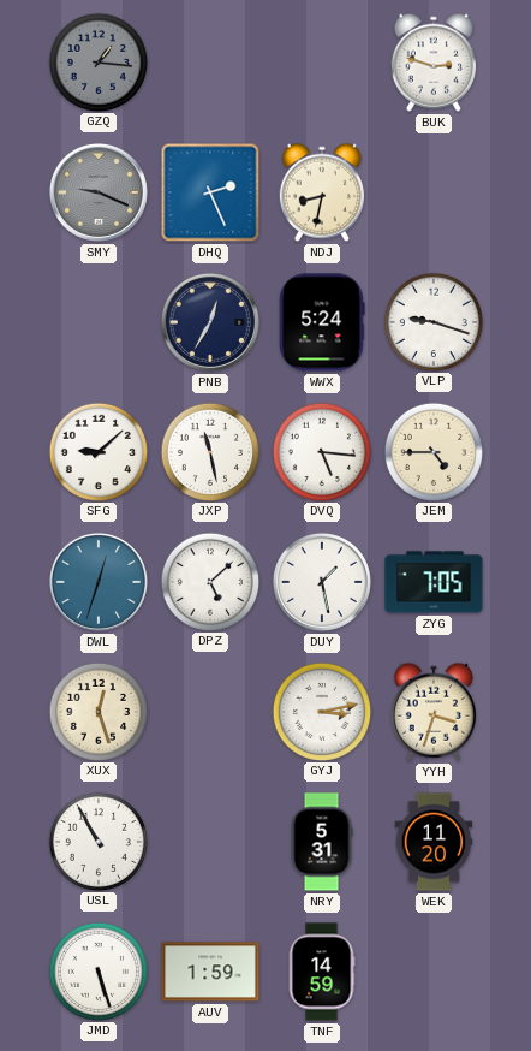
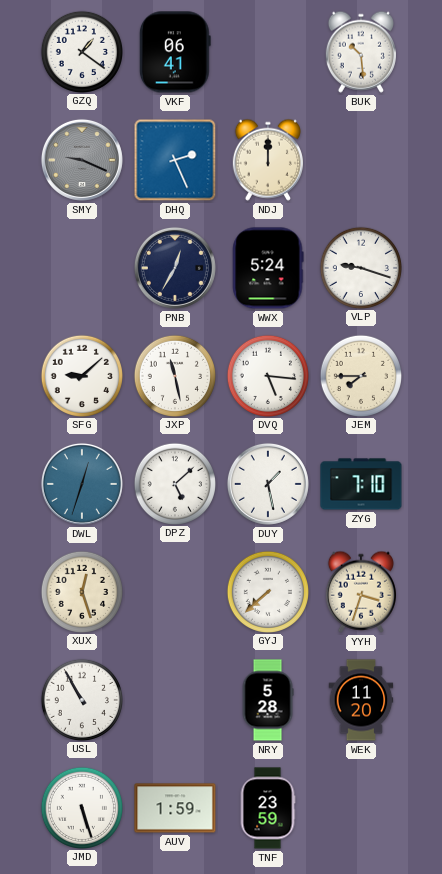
GZQ: 1:16 -> 1:21
GZQ dial: grey -> white
VKF: none -> 06:41
BUK: 2:48 -> 10:29
NDJ: 8:32 -> 12:00
JEM: 4:45 -> 7:45
ZYG: 7:05 -> 7:10
GYJ: 3:13 -> 7:38
NRY: 5:31 -> 5:28
TNF: 14:59 -> 23:59
